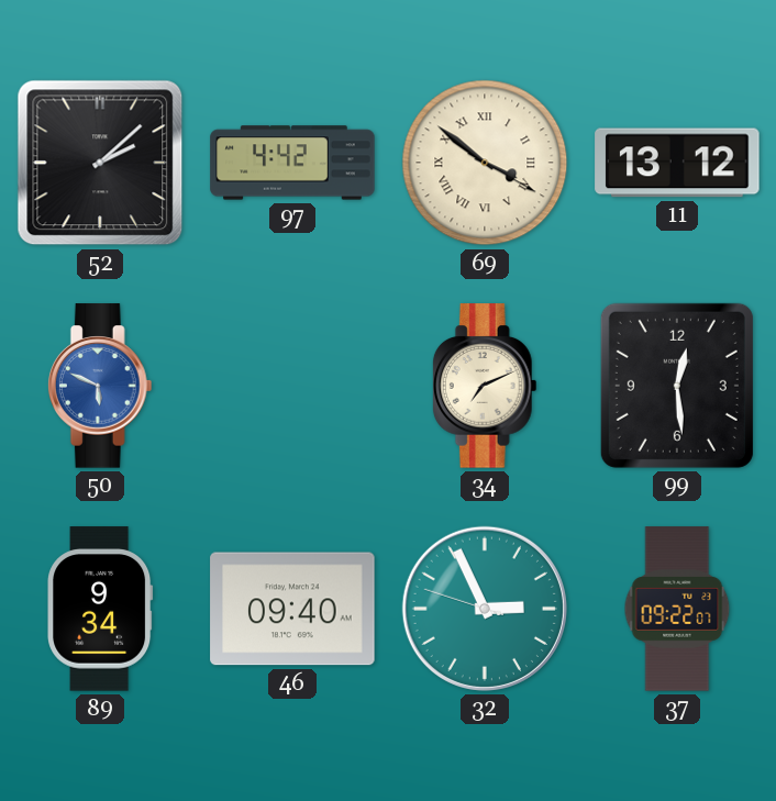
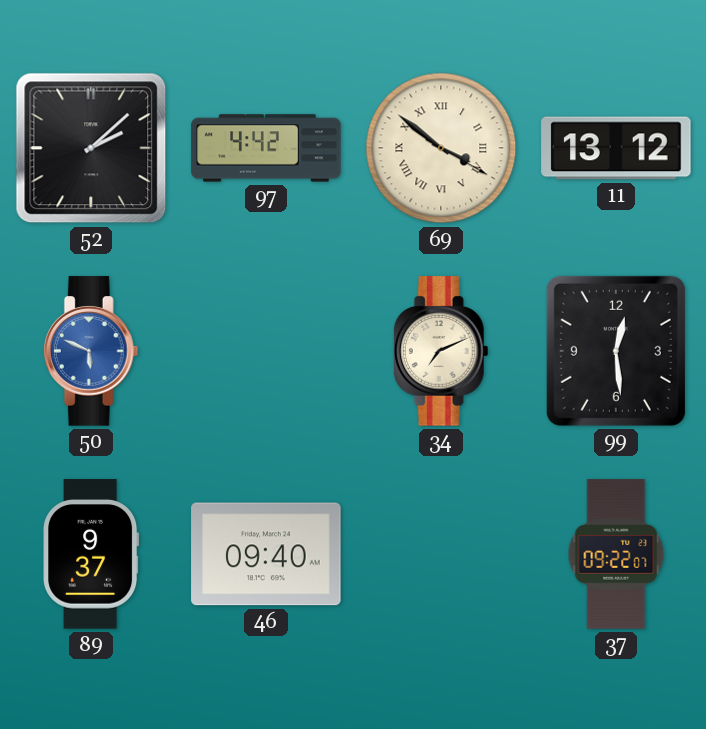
89: 9:34 -> 9:37
32: 2:55 -> none
